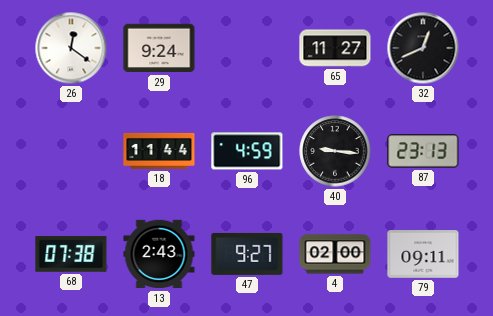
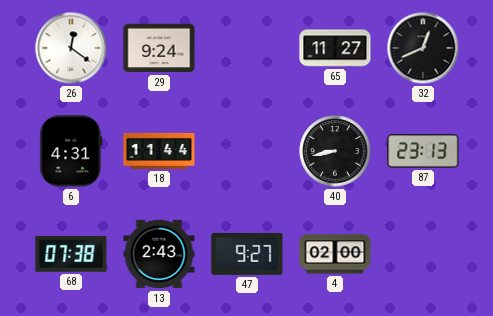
6: none -> 4:31
96: 4:59 -> none
40: 9:16 -> 8:43
79: 09:11 -> none
